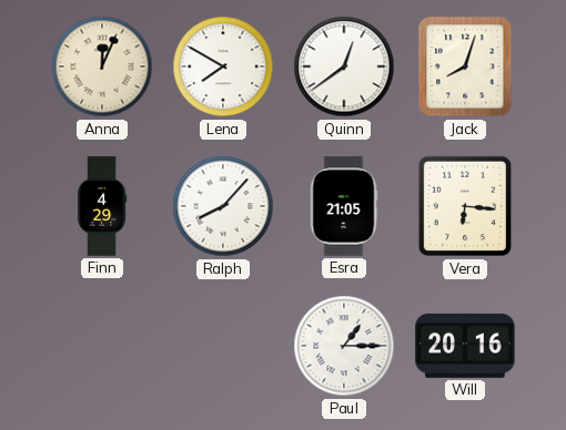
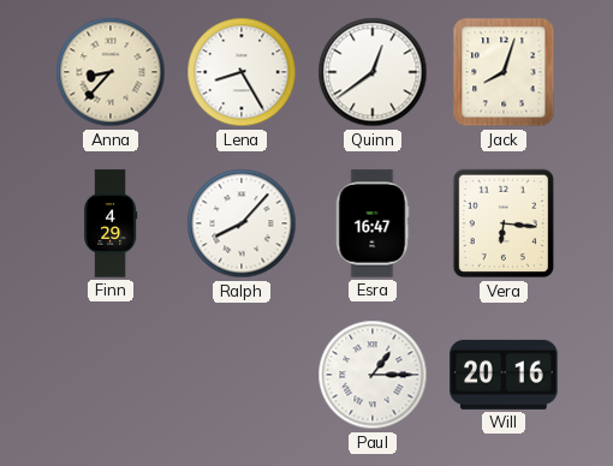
Anna: 12:04 -> 8:37
Lena: 7:50 -> 8:25
Esra: 21:05 -> 16:47
